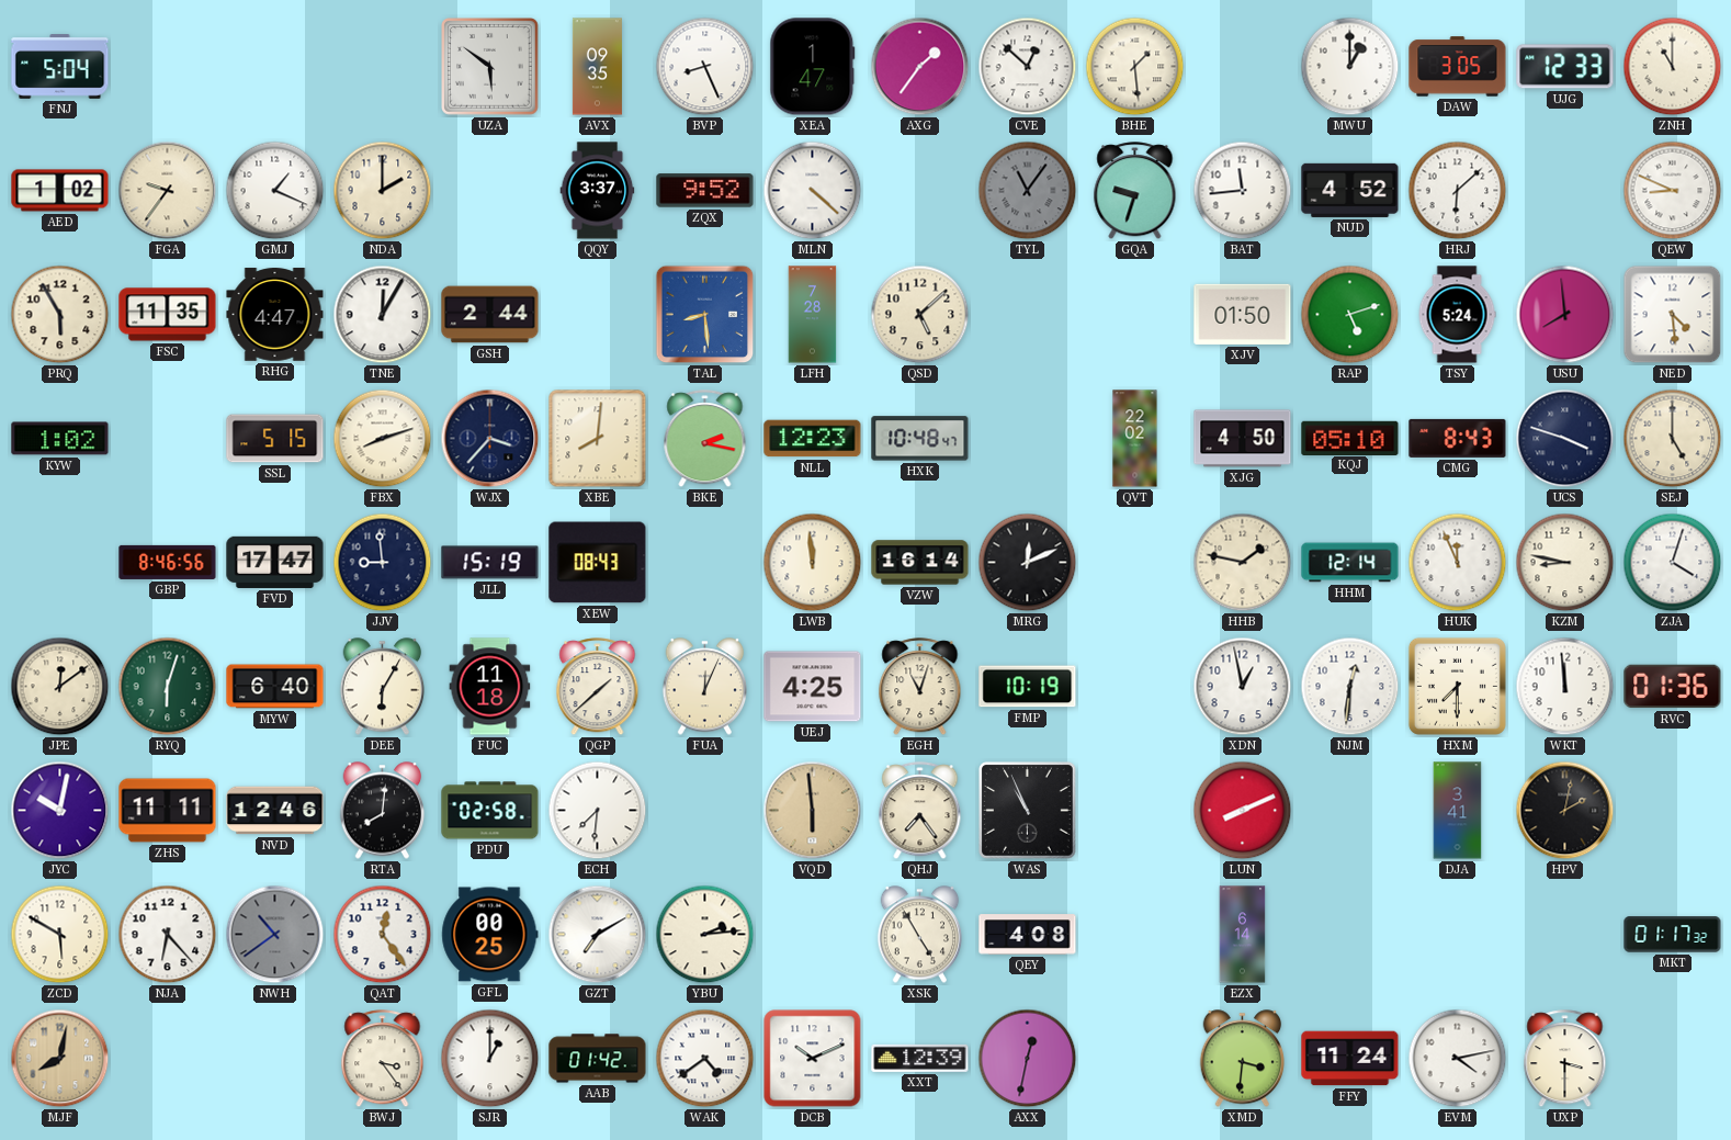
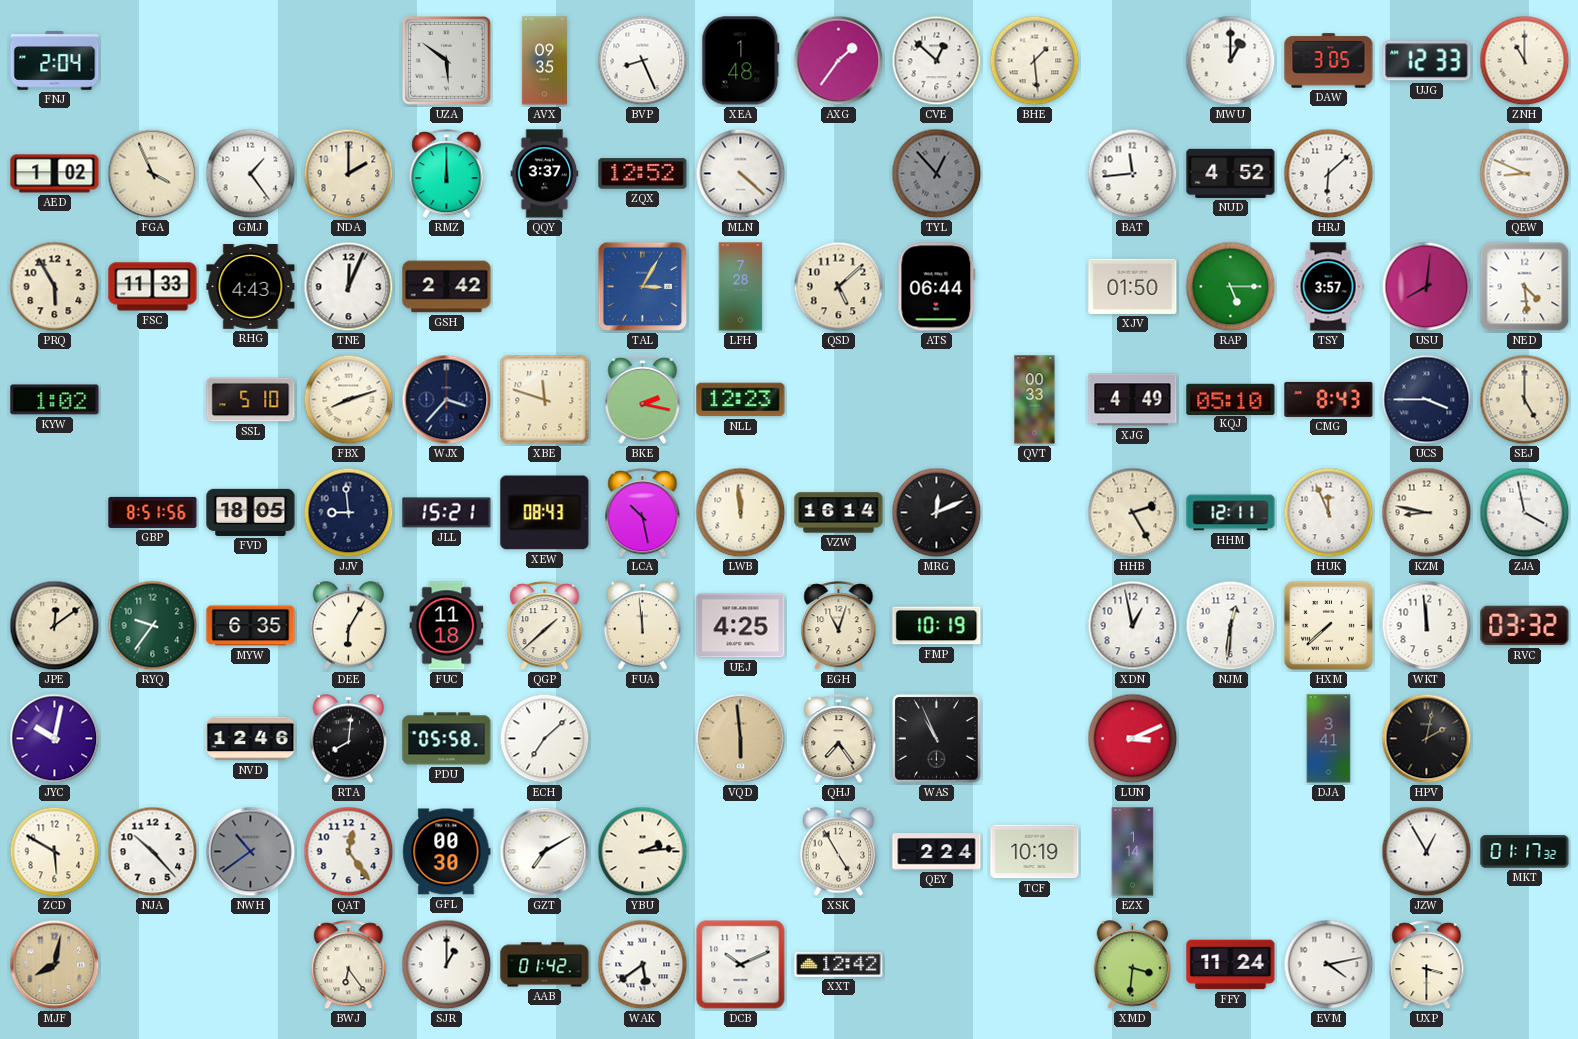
FNJ: 5:04 -> 2:04
XEA: 1:47 -> 1:48
FGA: 9:36 -> 3:56
GMJ: 1:19 -> 1:24
RMZ: none -> 12:00
ZQX: 9:52 -> 12:52
TYL: 11:06 -> 12:53
GQA: 9:33 -> none
FSC: 11:35 -> 11:33
RHG: 4:47 -> 4:43
TNE: 12:05 -> 12:04
GSH: 2:44 -> 2:42
TAL: 8:29 -> 3:05
ATS: none -> 06:44
RAP: 5:12 -> 5:15
TSY: 5:24 -> 3:57
USU: 7:59 -> 8:01
SSL: 5:15 -> 5:10
XBE: 8:01 -> 11:48
HXK: 10:48 -> none
QVT: 22:02 -> 00:33
XJG: 4:50 -> 4:49
UCS: 3:48 -> 3:45
GBP: 8:46 -> 8:51
FVD: 17:47 -> 18:05
JLL: 15:19 -> 15:21
LCA: none -> 10:28
HHB: 1:47 -> 2:25
HHM: 12:14 -> 12:11
ZJA: 4:03 -> 3:58
RYQ: 6:03 -> 9:36
MYW: 6:40 -> 6:35
FUA: 12:04 -> 11:59
HXM: 7:30 -> 7:38
RVC: 01:36 -> 03:32
ZHS: 11:11 -> none
PDU: 02:58 -> 05:58
ECH: 7:31 -> 7:08
LUN: 8:11 -> 3:11
NJA: 6:23 -> 10:23
GFL: 00:25 -> 00:30
QEY: 4:08 -> 2:24
TCF: none -> 10:19
EZX: 6:14 -> 1:14
JZW: none -> 12:55
BWJ: 3:24 -> 6:24
WAK: 4:39 -> 5:39
XXT: 12:39 -> 12:42
AXX: 12:32 -> none
